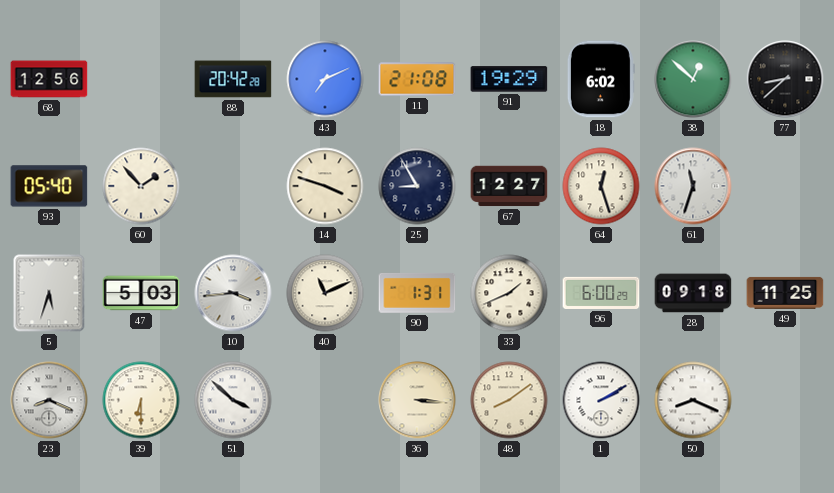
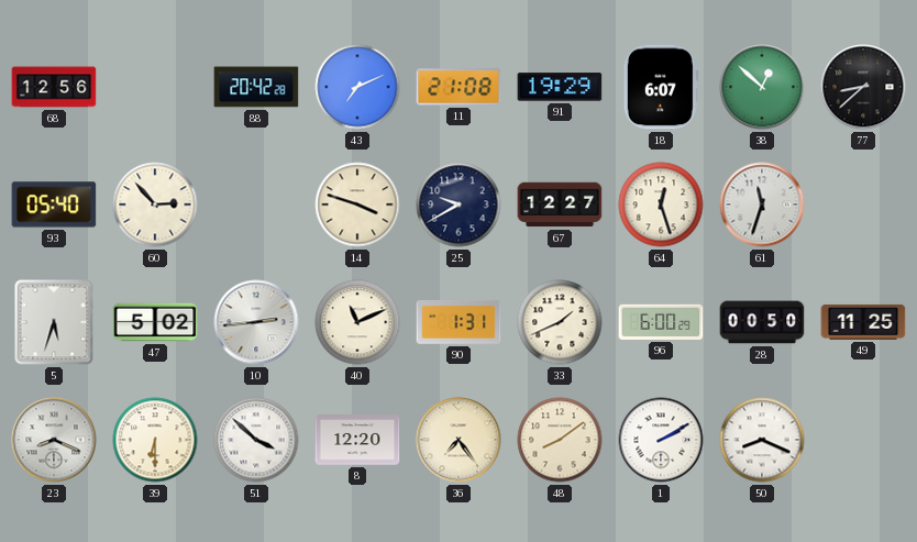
18: 6:02 -> 6:07
60: 1:53 -> 2:53
25: 8:55 -> 9:40
47: 5:03 -> 5:02
10: 3:44 -> 2:44
28: 09:18 -> 00:50
8: none -> 12:20
36: 3:16 -> 7:24
